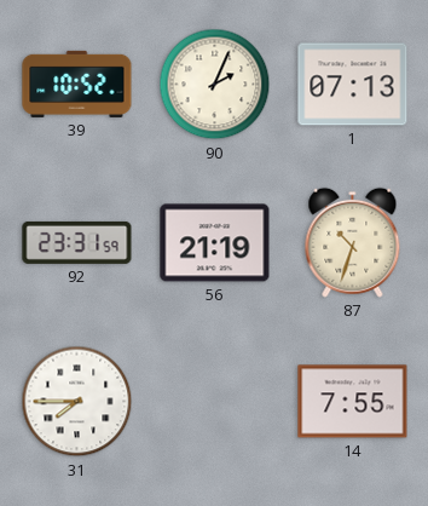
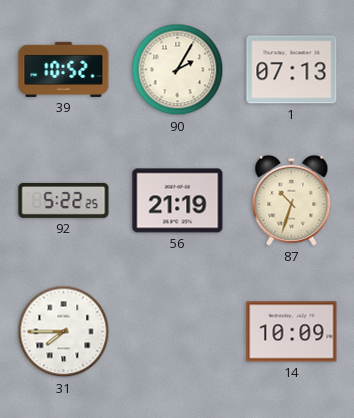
90: 2:04 -> 2:05
92: 23:31 -> 5:22
14: 7:55 -> 10:09
